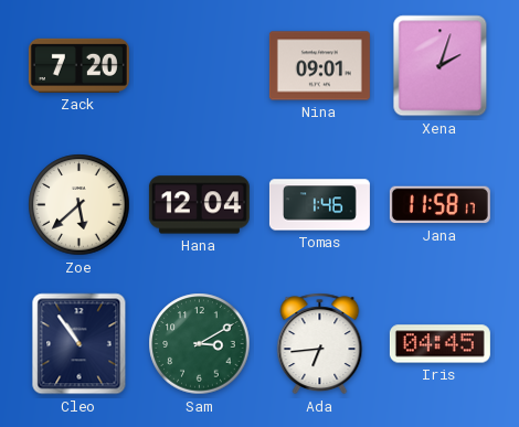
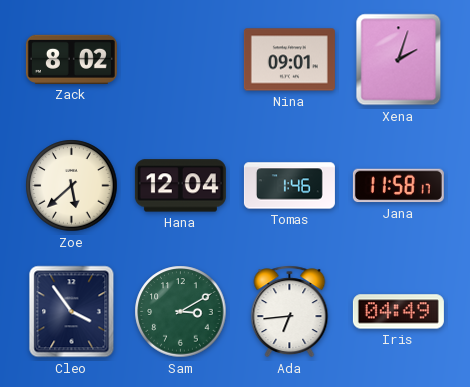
Zack: 7:20 -> 8:02
Cleo: 10:54 -> 3:54
Iris: 04:45 -> 04:49
